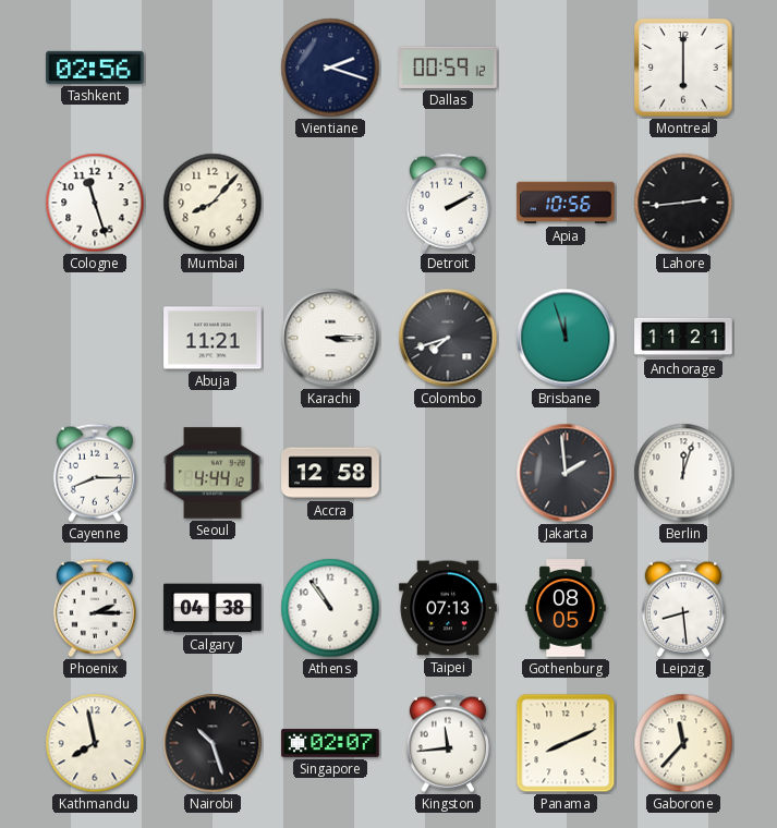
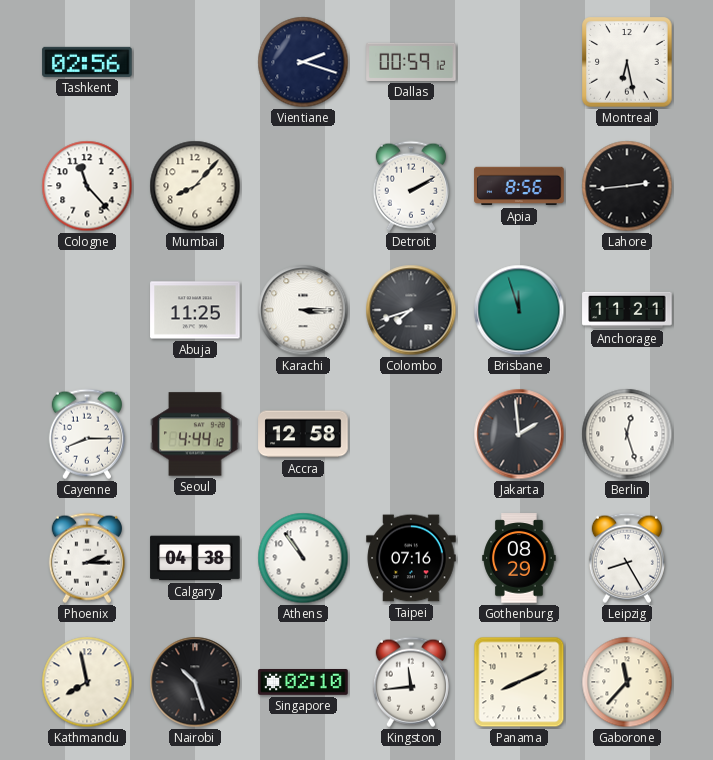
Montreal: 6:00 -> 6:28
Cologne: 11:27 -> 11:23
Apia: 10:56 -> 8:56
Abuja: 11:21 -> 11:25
Berlin: 12:03 -> 12:27
Taipei: 07:13 -> 07:16
Gothenburg: 08:05 -> 08:29
Leipzig: 8:29 -> 8:25
Singapore: 02:07 -> 02:10
